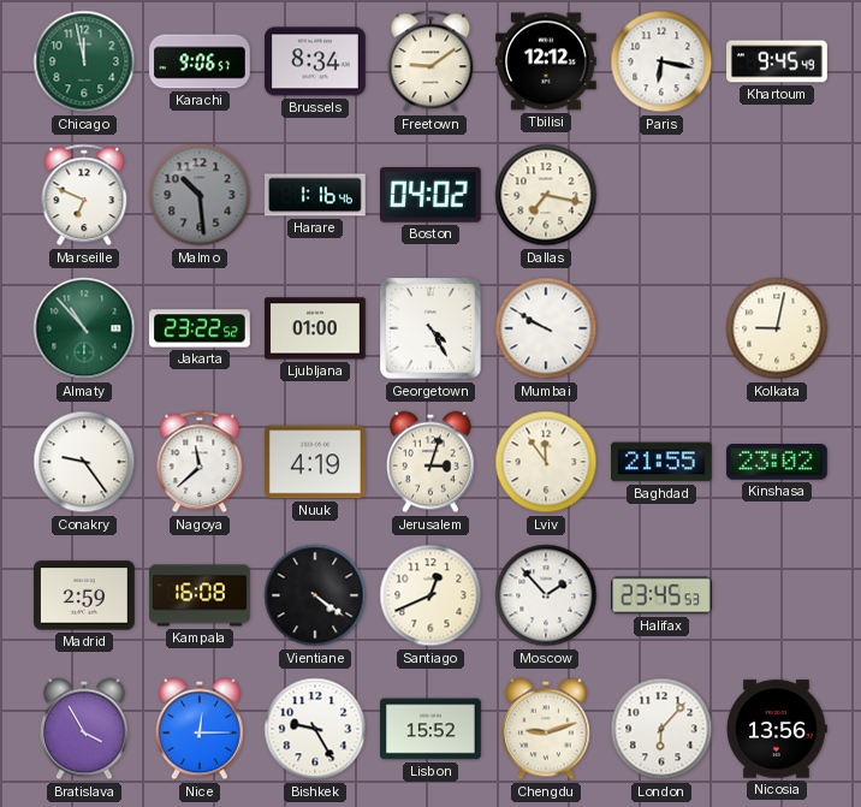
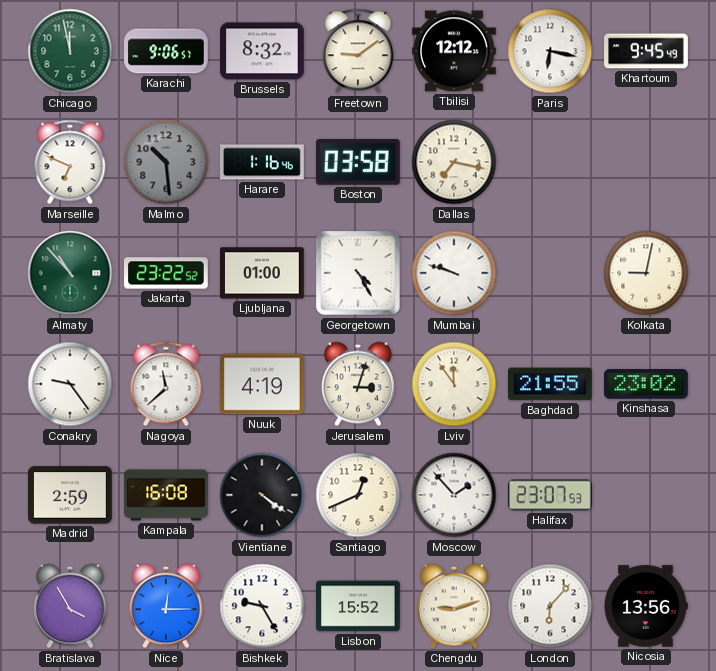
Brussels: 8:34 -> 8:32
Boston: 04:02 -> 03:58
Mumbai: 9:50 -> 9:48
Halifax: 23:45 -> 23:07
